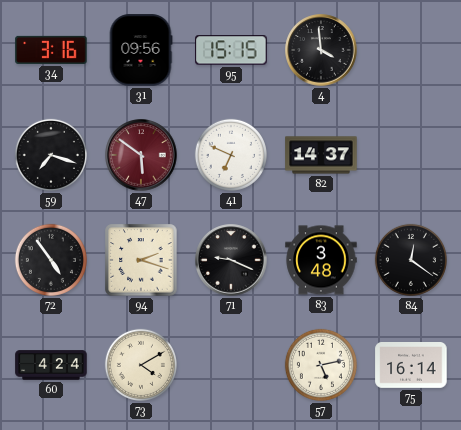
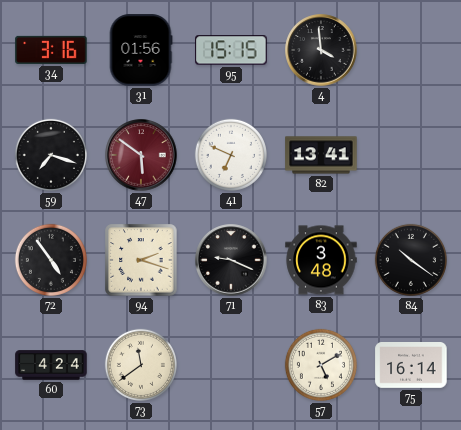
31: 09:56 -> 01:56
82: 14:37 -> 13:41
84: 12:21 -> 10:21
73: 4:10 -> 11:39
57: 5:13 -> 5:10
